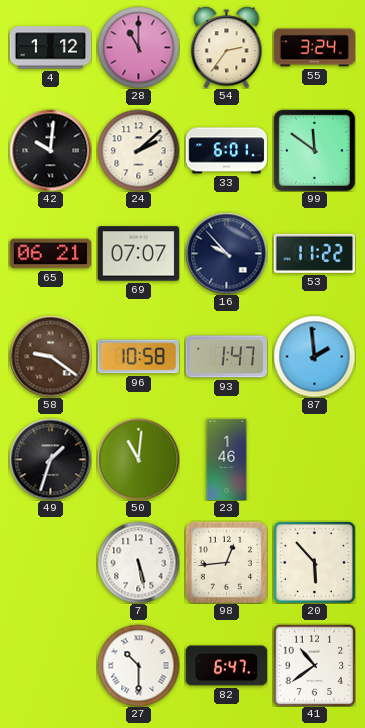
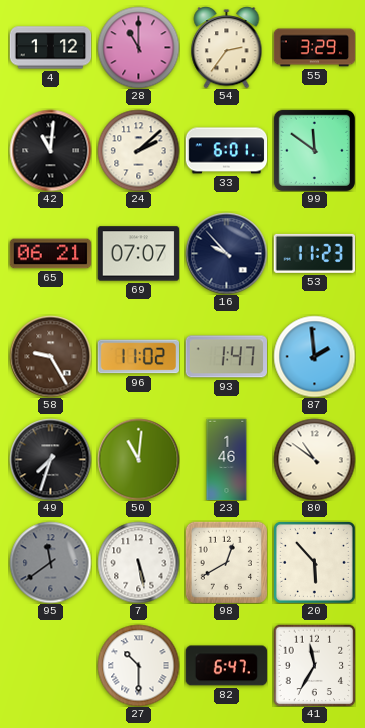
55: 3:24 -> 3:29
42: 10:01 -> 11:01
53: 11:22 -> 11:23
58: 9:21 -> 9:25
96: 10:58 -> 11:02
49: 1:33 -> 7:33
80: none -> 10:51
95: none -> 11:39
98: 12:44 -> 12:40
41: 10:39 -> 11:35
